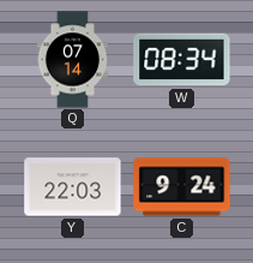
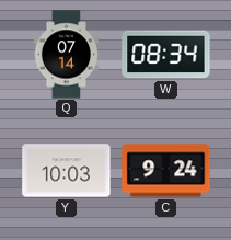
Y: 22:03 -> 10:03
